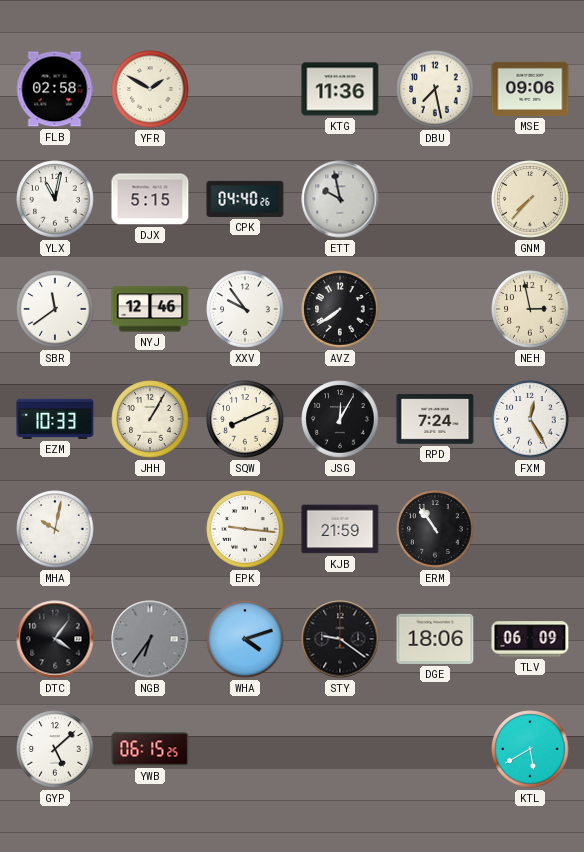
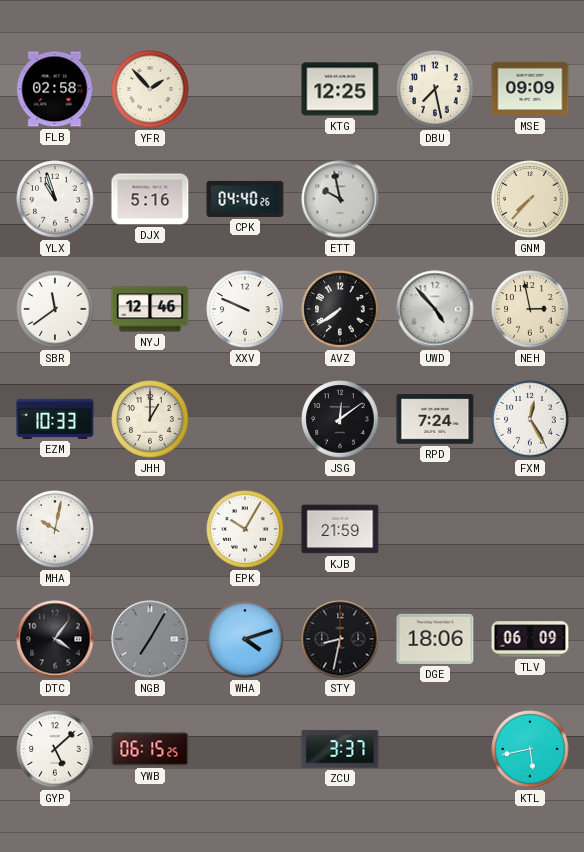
YFR: 1:50 -> 1:53
KTG: 11:36 -> 12:25
MSE: 09:06 -> 09:09
YLX: 11:02 -> 10:57
DJX: 5:15 -> 5:16
XXV: 9:54 -> 9:49
UWD: none -> 4:53
JHH: 1:05 -> 1:00
SQW: 8:11 -> none
JSG: 12:05 -> 12:09
EPK: 9:16 -> 10:05
ERM: 10:54 -> none
NGB: 6:36 -> 7:05
STY: 9:21 -> 8:32
ZCU: none -> 3:37
KTL: 5:40 -> 5:43
